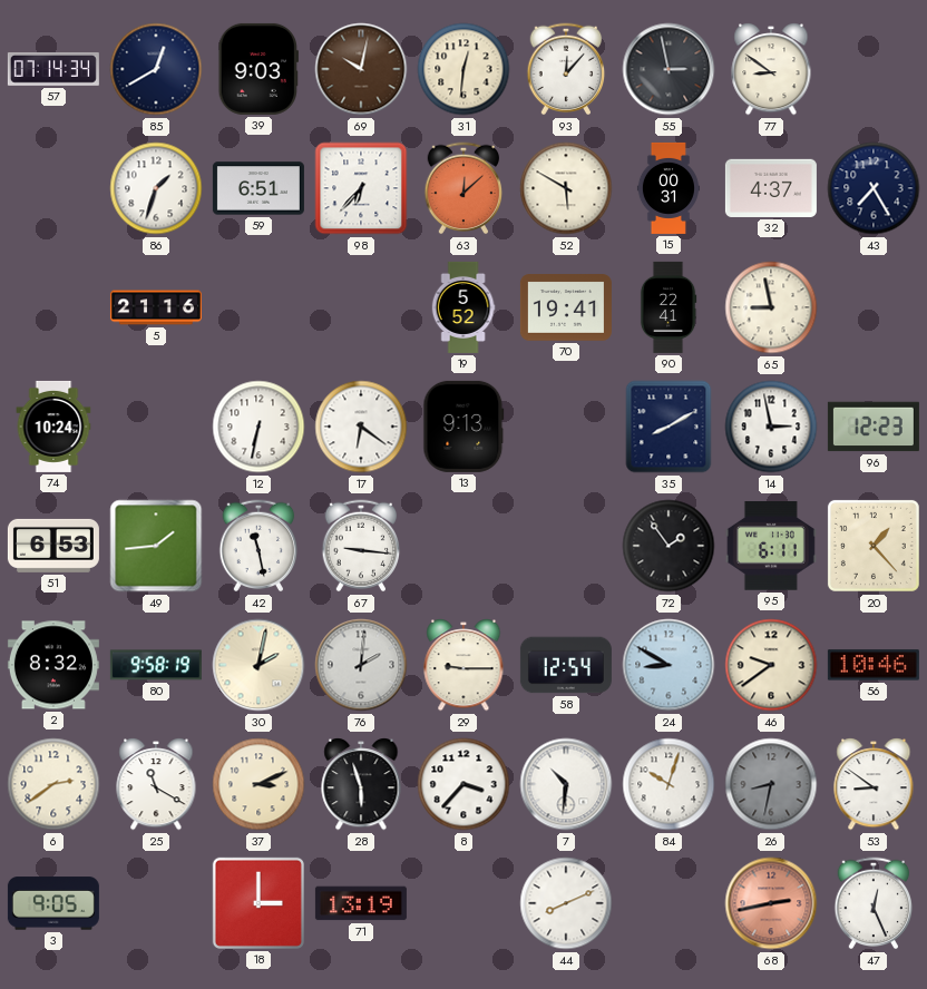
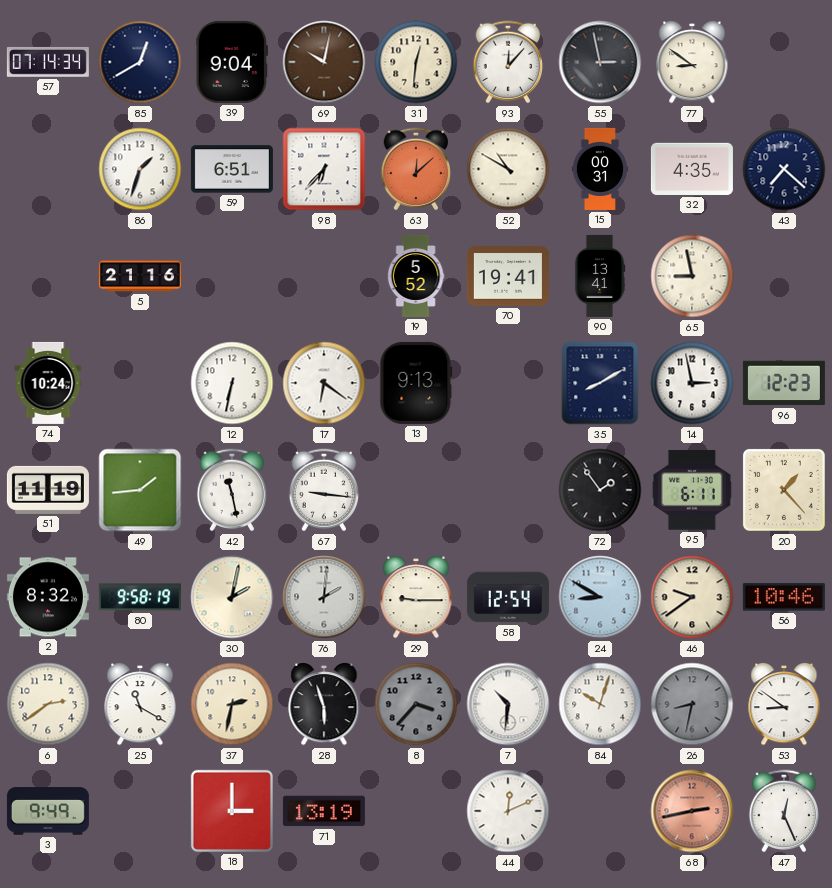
39: 9:03 -> 9:04
52: 5:50 -> 10:50
32: 4:37 -> 4:35
43: 7:25 -> 7:22
90: 22:41 -> 13:41
51: 6:53 -> 11:19
37: 3:11 -> 2:32
8 dial: white -> grey
3: 9:05 -> 9:49
44: 8:11 -> 12:11
